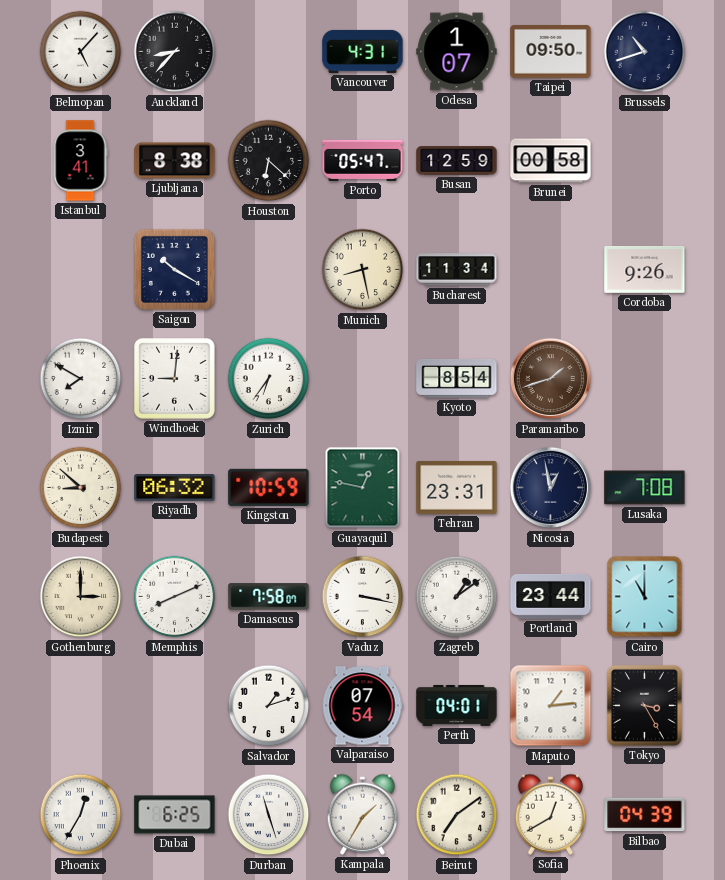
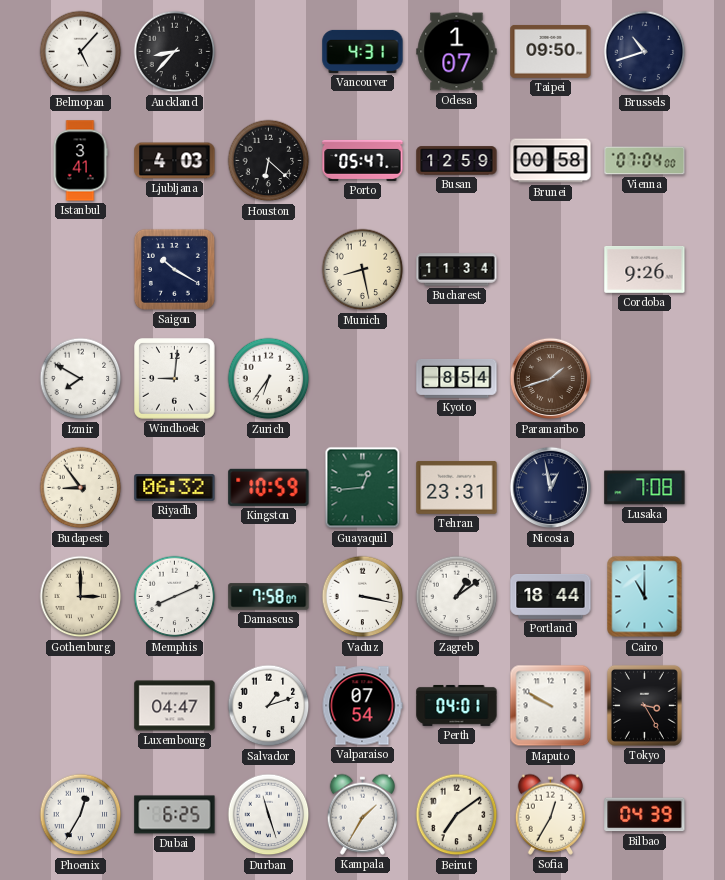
Ljubljana: 8:38 -> 4:03
Vienna: none -> 07:04
Budapest: 8:52 -> 8:54
Guayaquil: 12:47 -> 12:44
Portland: 23:44 -> 18:44
Luxembourg: none -> 04:47
Maputo: 1:14 -> 9:50
Sofia: 12:40 -> 12:35
